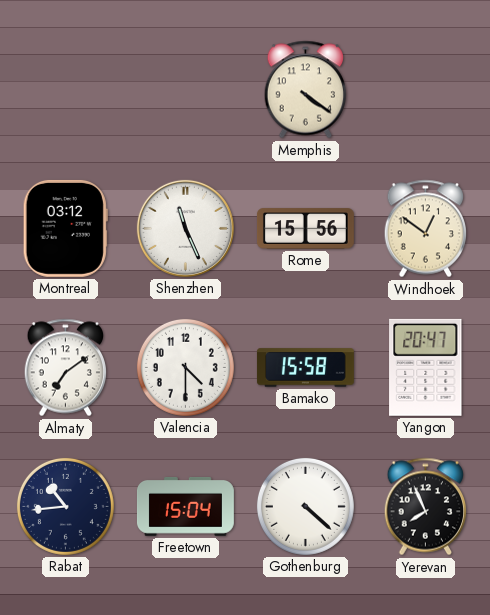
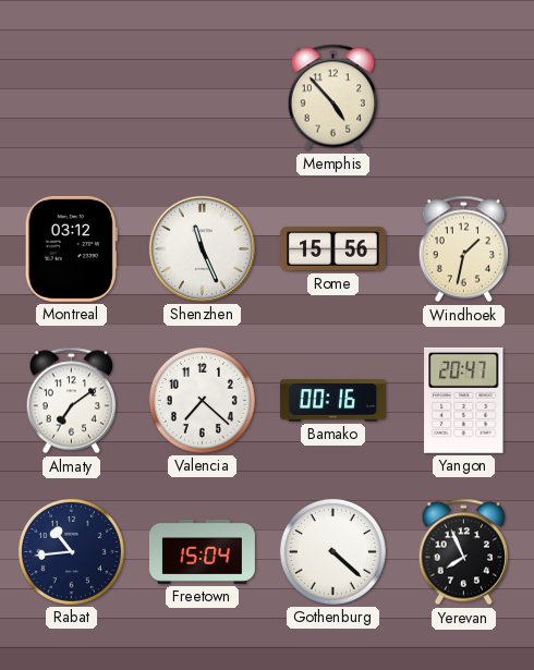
Memphis: 4:21 -> 4:53
Windhoek: 12:51 -> 1:32
Valencia: 4:30 -> 7:22
Bamako: 15:58 -> 00:16
